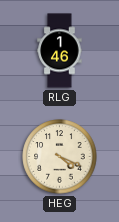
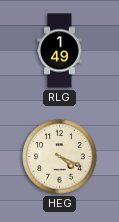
RLG: 1:46 -> 1:49
